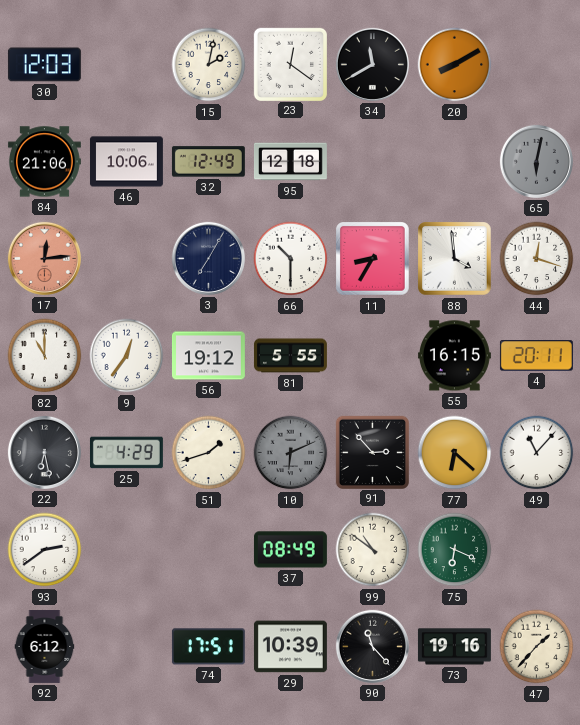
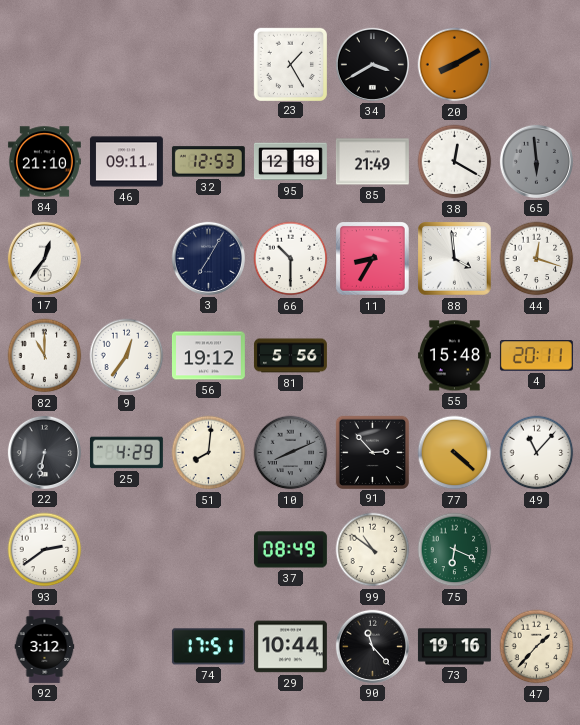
30: 12:03 -> none
15: 2:02 -> none
23: 12:21 -> 1:25
34: 11:40 -> 3:40
84: 21:06 -> 21:10
46: 10:06 -> 09:11
32: 12:49 -> 12:53
85: none -> 21:49
38: none -> 12:20
65: 6:02 -> 5:59
17: 12:14 -> 12:36
17 dial: salmon -> white
81: 5:55 -> 5:56
55: 16:15 -> 15:48
22: 6:28 -> 6:32
51: 1:42 -> 8:01
10: 6:11 -> 8:11
77: 6:22 -> 4:22
92: 6:12 -> 3:12
29: 10:39 -> 10:44
